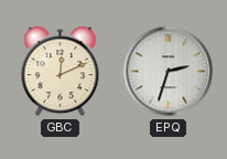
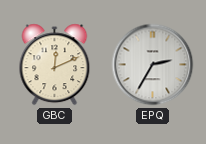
EPQ: 2:33 -> 2:35
